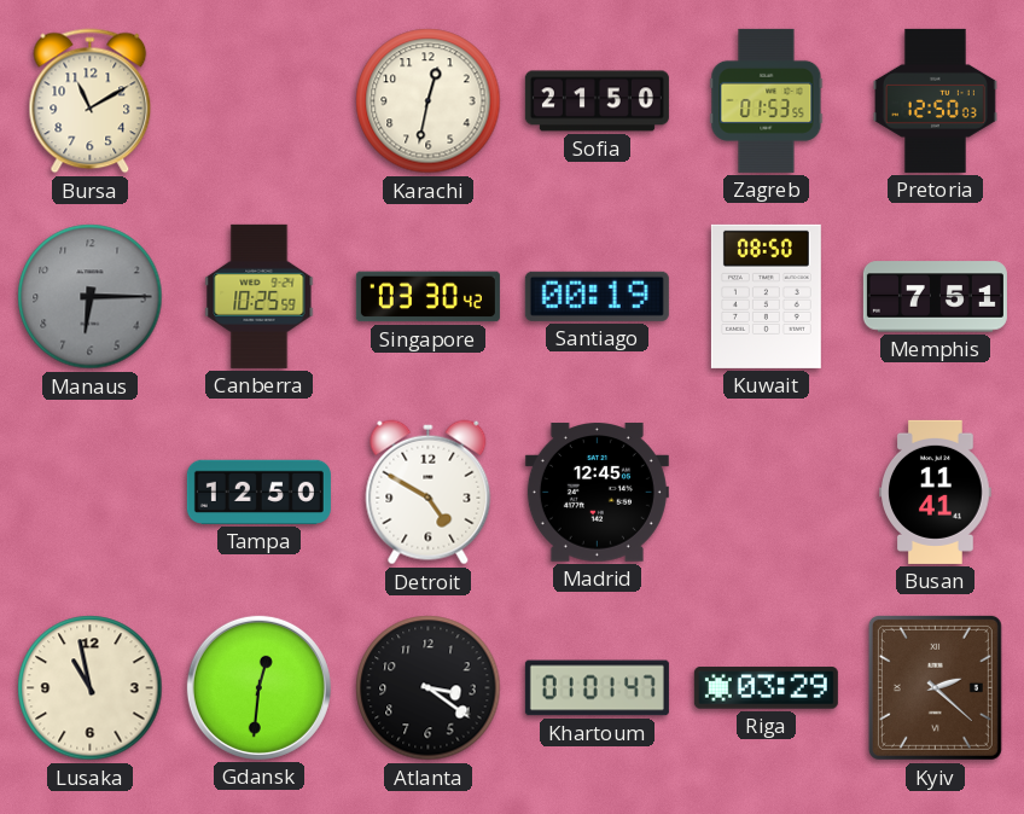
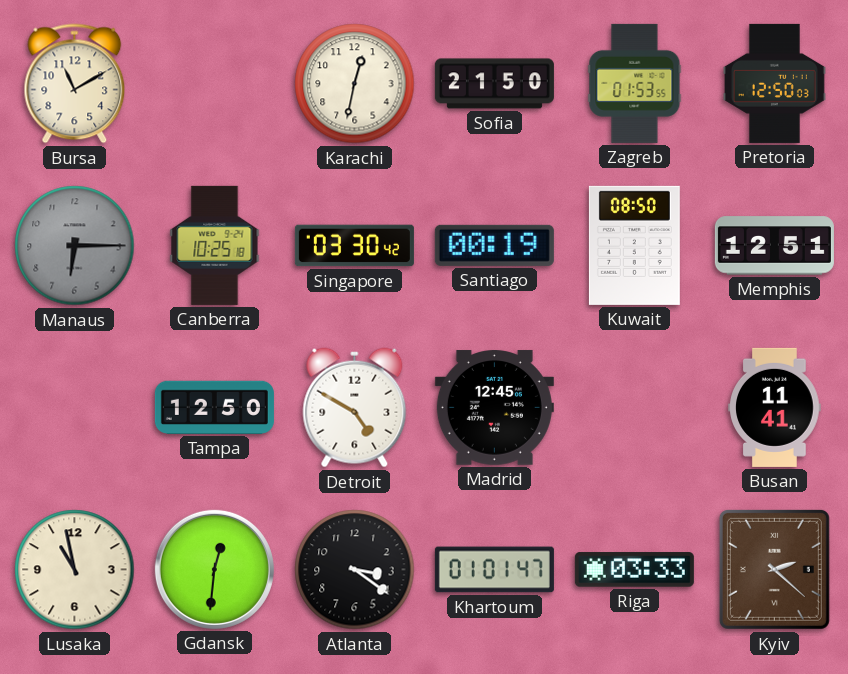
Canberra: 10:25:59 -> 10:25:18
Memphis: 7:51 -> 12:51
Riga: 03:29 -> 03:33
